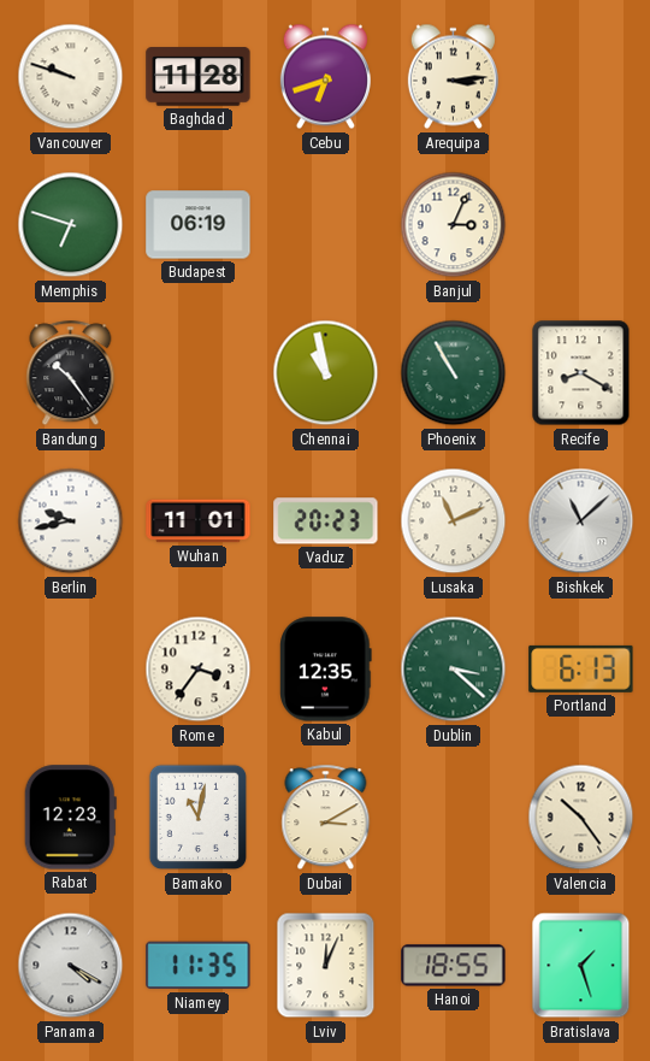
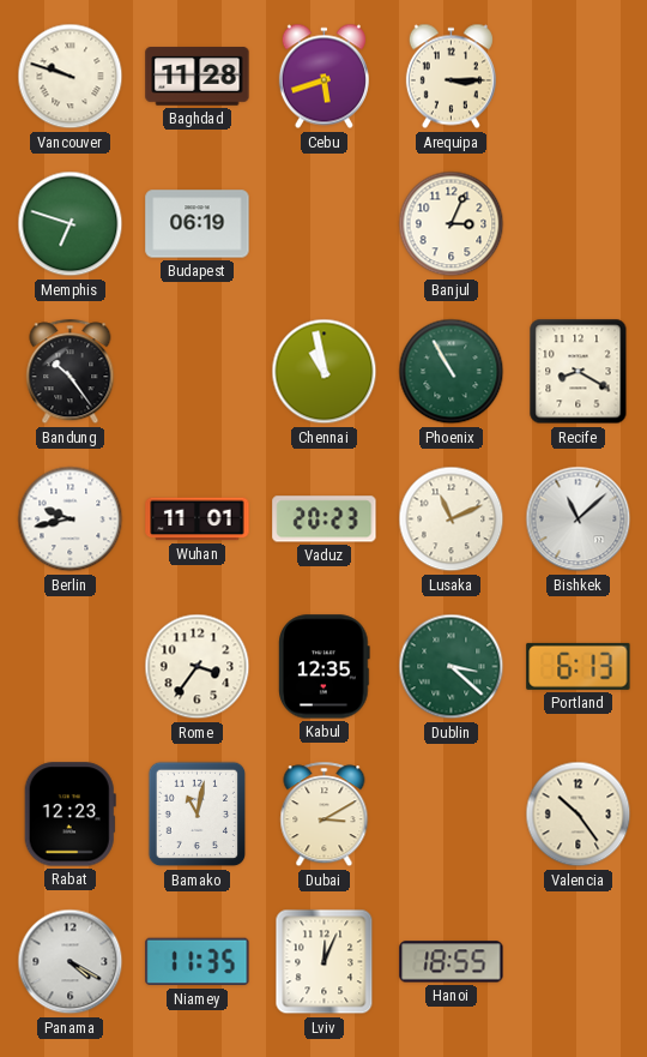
Cebu: 6:42 -> 5:42
Arequipa: 3:14 -> 3:15
Bratislava: 1:27 -> none
